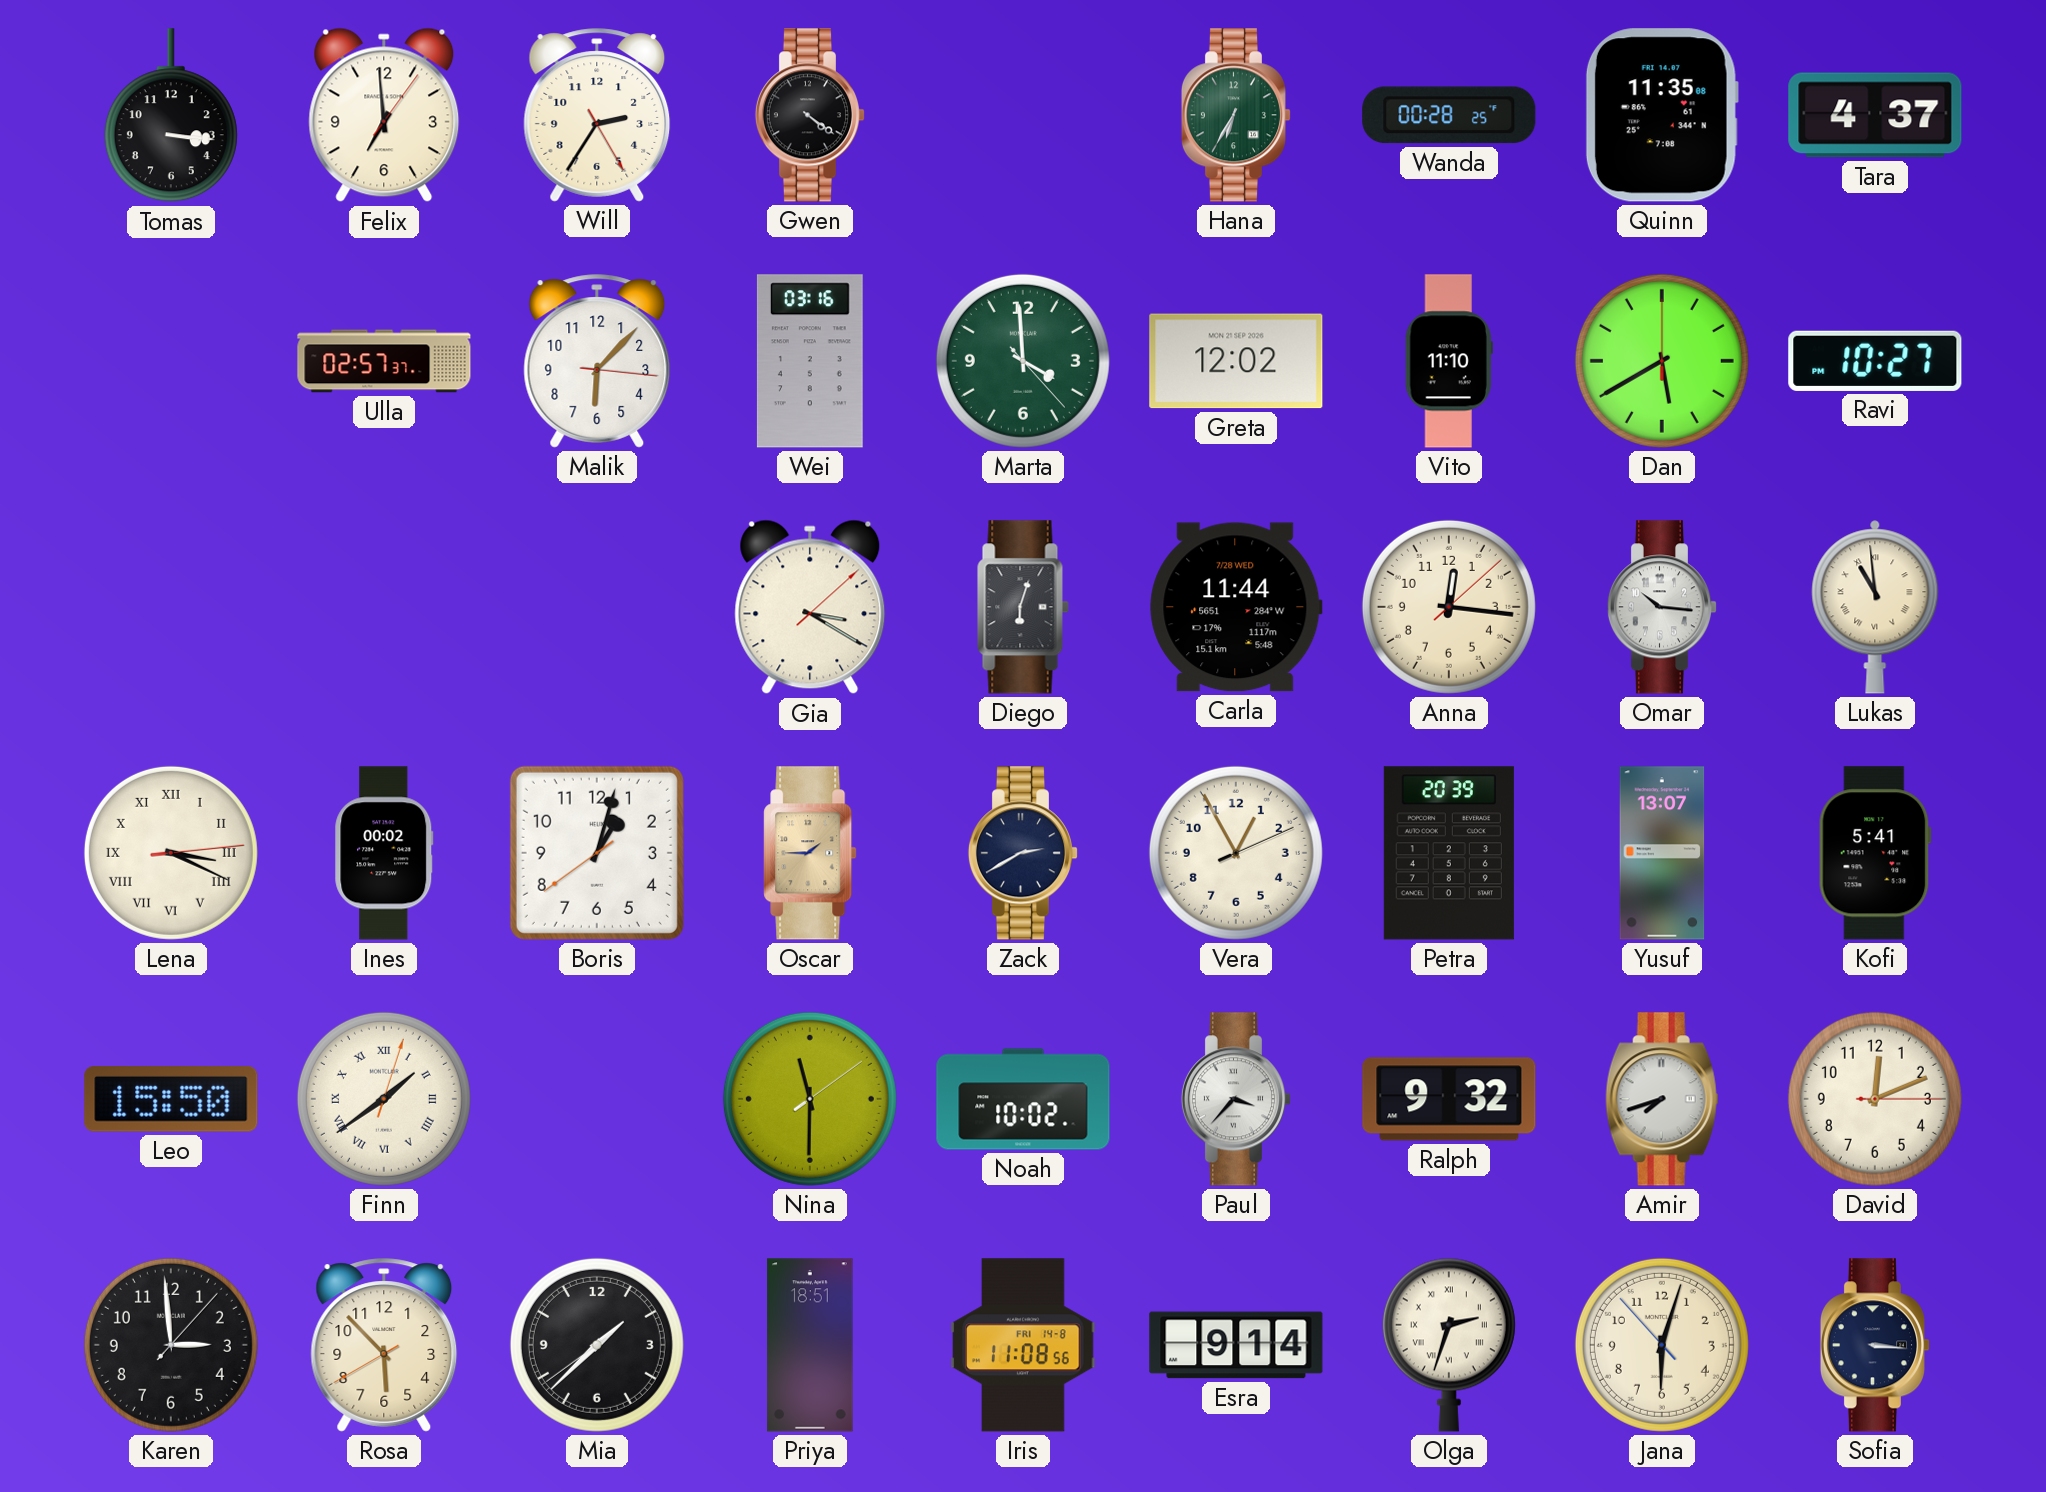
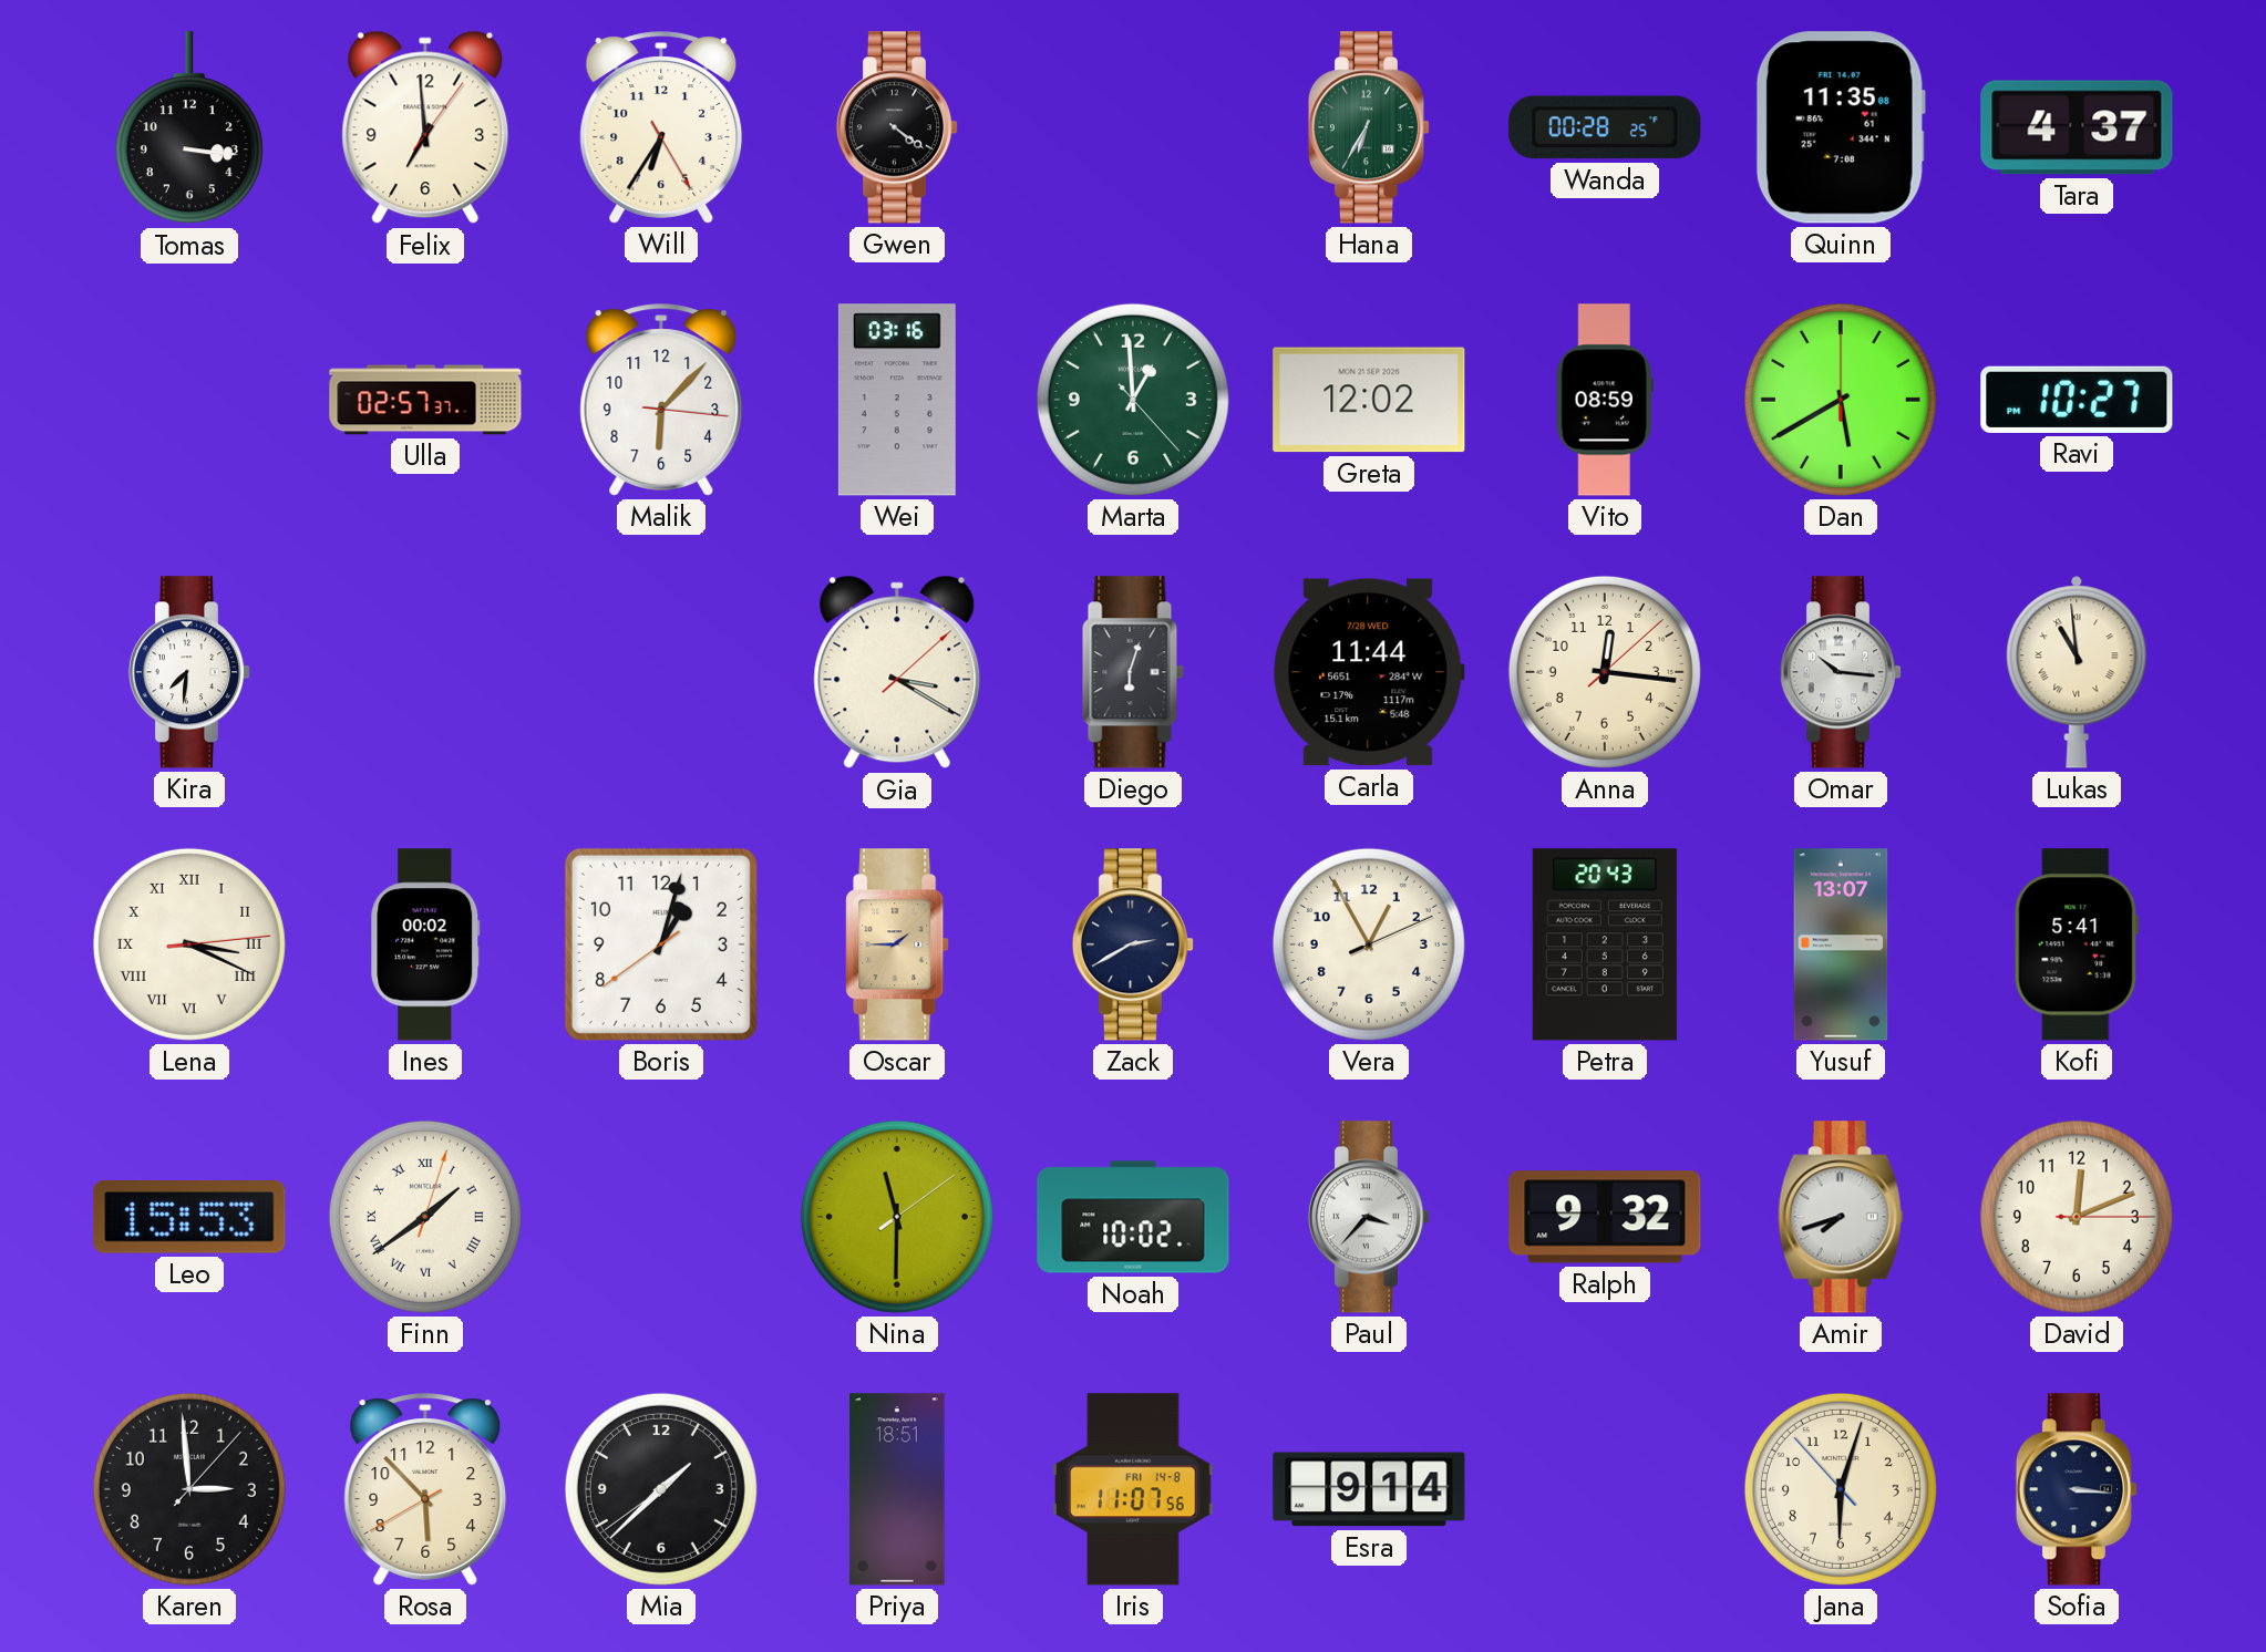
Will: 2:35 -> 6:35
Marta: 3:59 -> 12:59
Vito: 11:10 -> 08:59
Kira: none -> 7:31
Petra: 20:39 -> 20:43
Leo: 15:50 -> 15:53
Iris: 11:08 -> 11:07
Olga: 2:33 -> none
